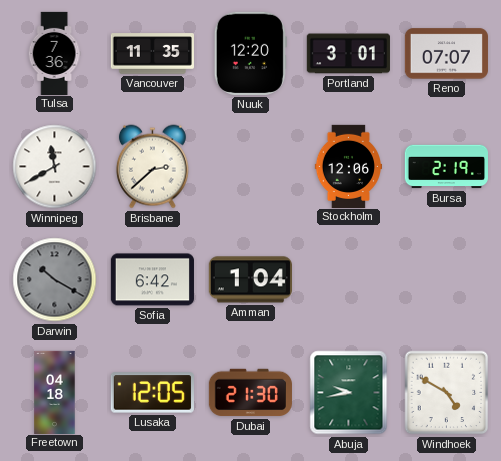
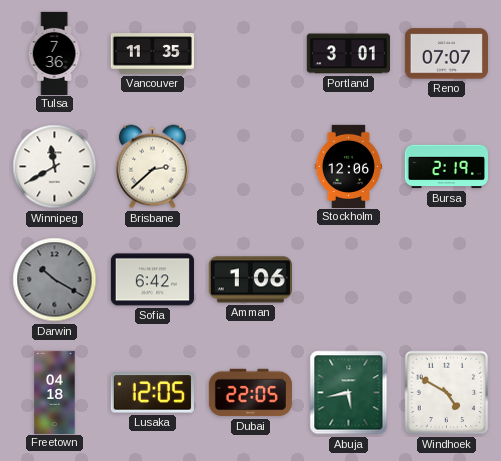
Nuuk: 12:20 -> none
Amman: 1:04 -> 1:06
Dubai: 21:30 -> 22:05
Abuja: 9:43 -> 5:43
